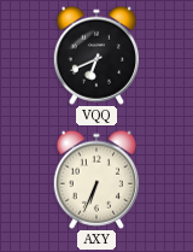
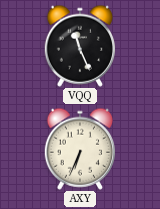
VQQ: 6:41 -> 11:26
